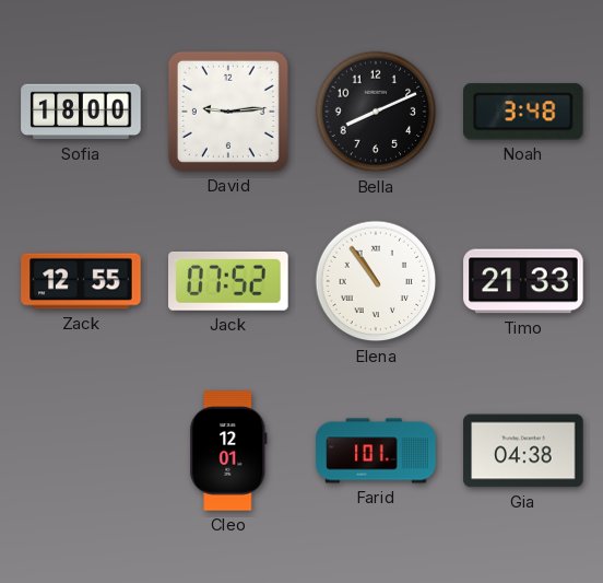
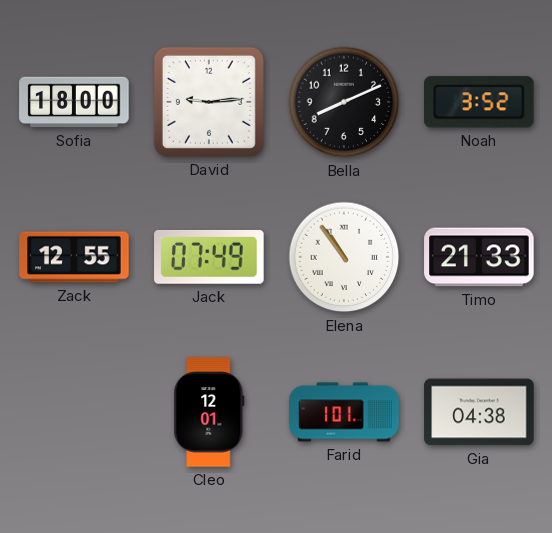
Noah: 3:48 -> 3:52
Jack: 07:52 -> 07:49
